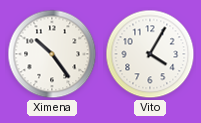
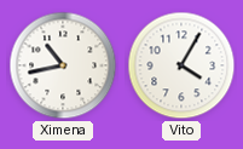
Ximena: 10:24 -> 10:43
